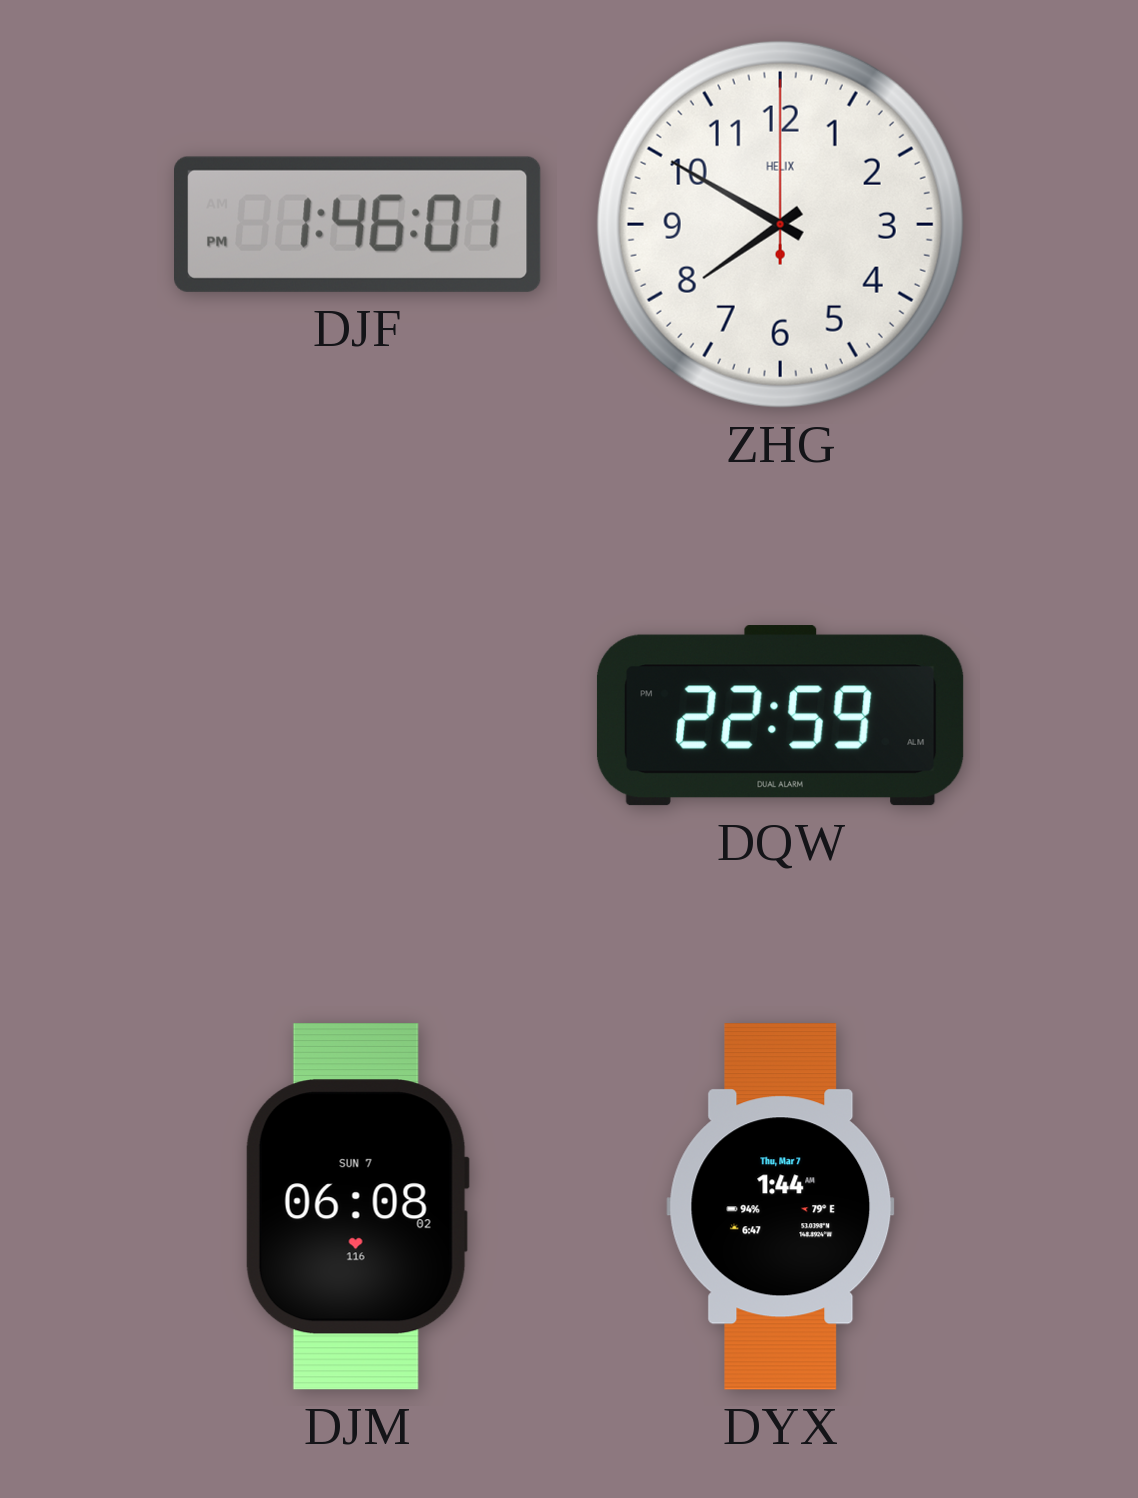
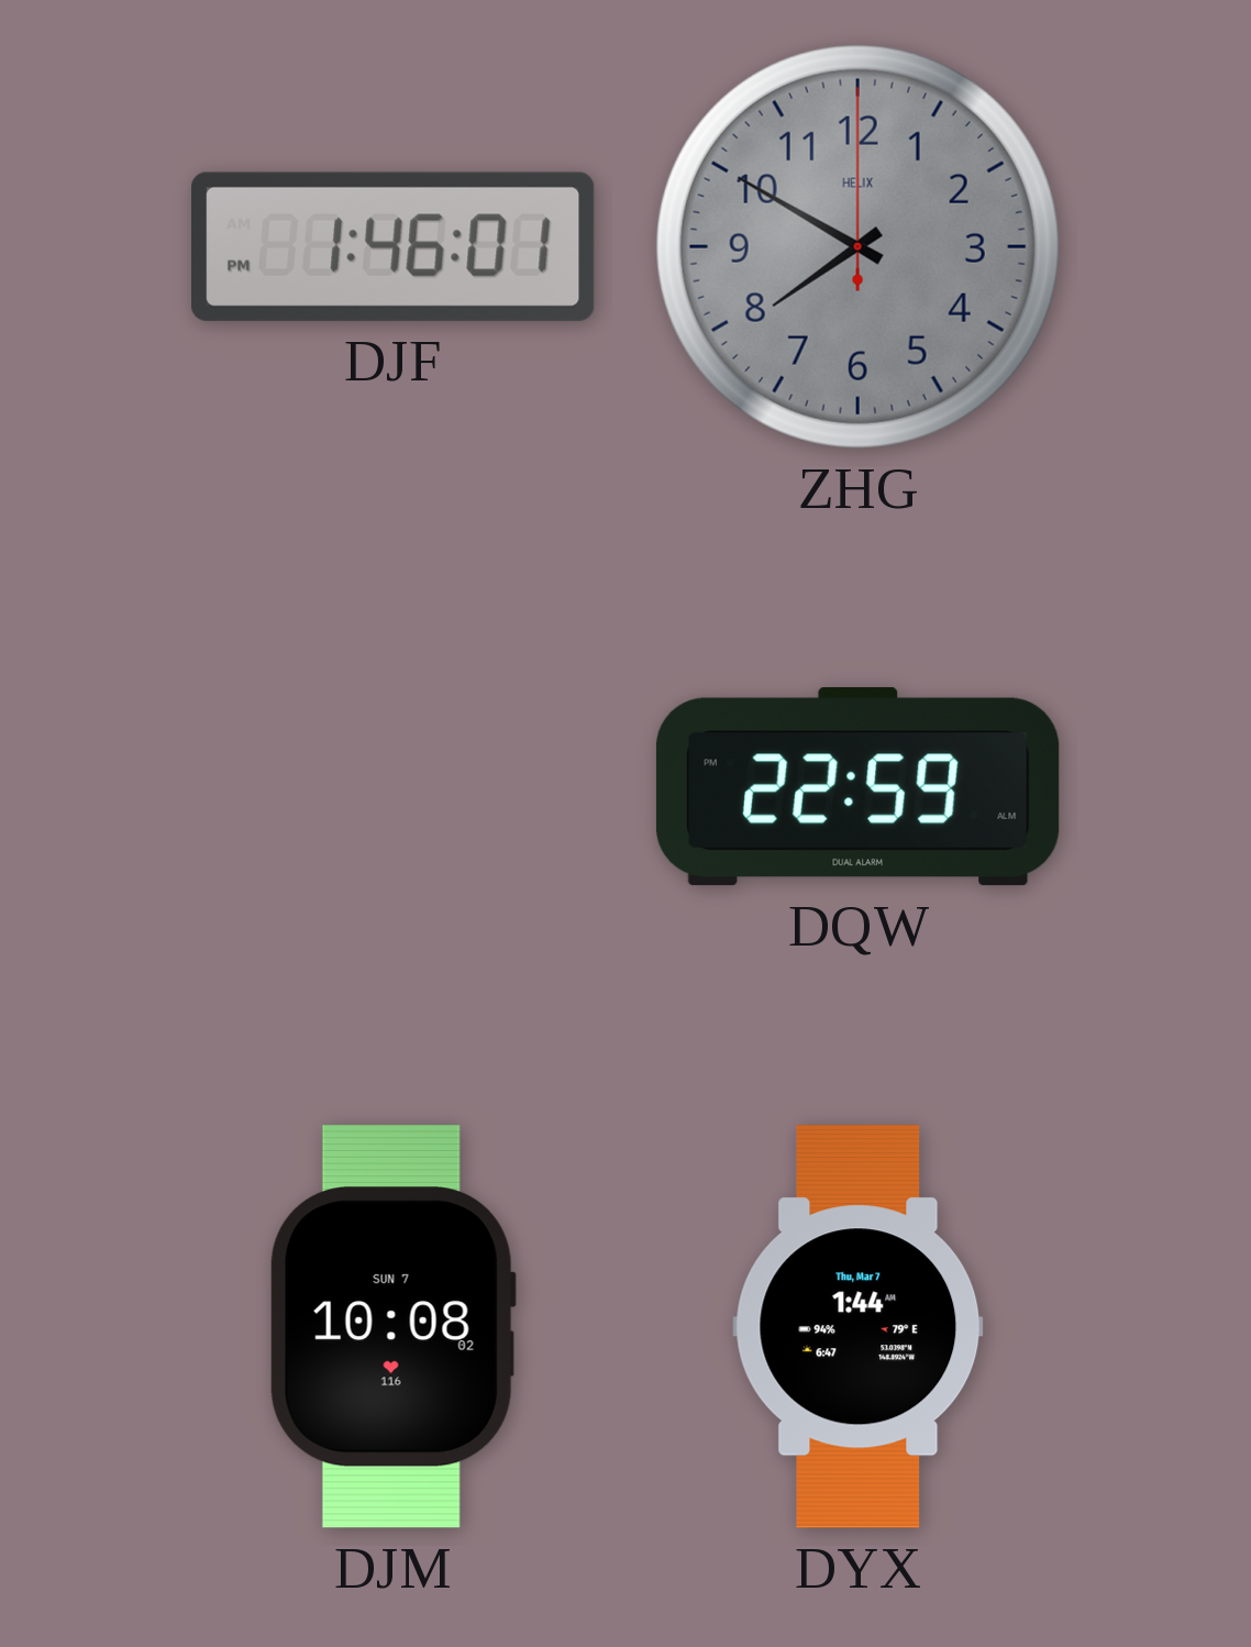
ZHG dial: white -> grey
DJM: 06:08 -> 10:08
